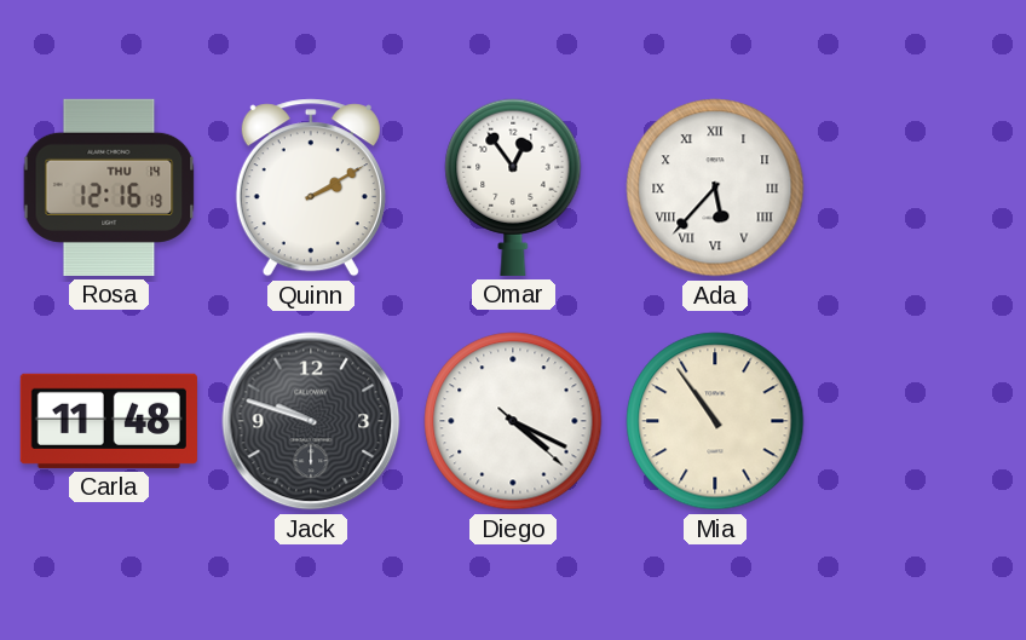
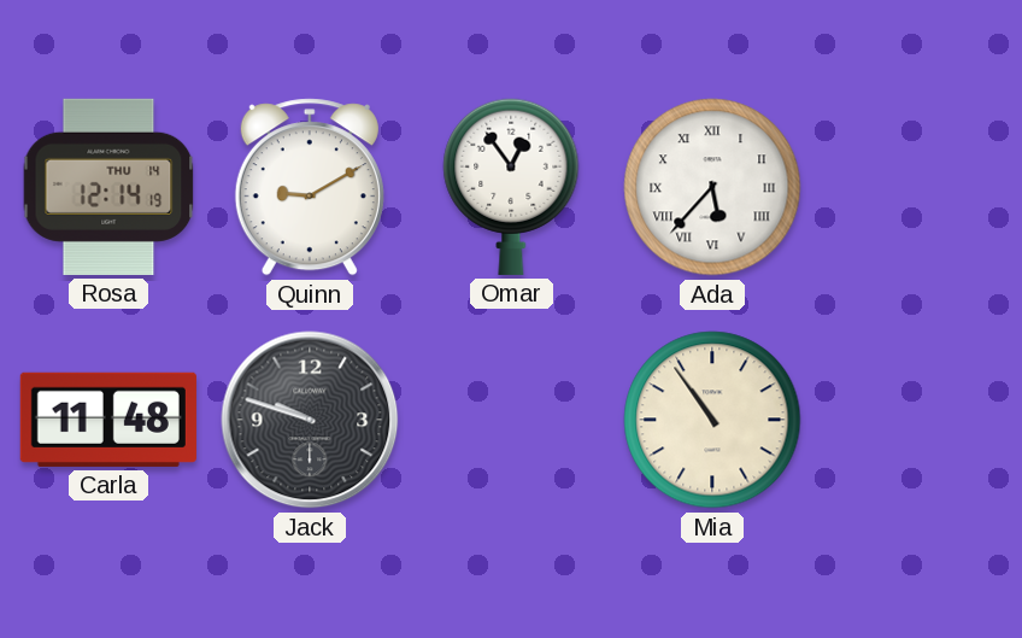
Rosa: 12:16 -> 12:14
Quinn: 2:10 -> 9:10
Diego: 4:19 -> none
